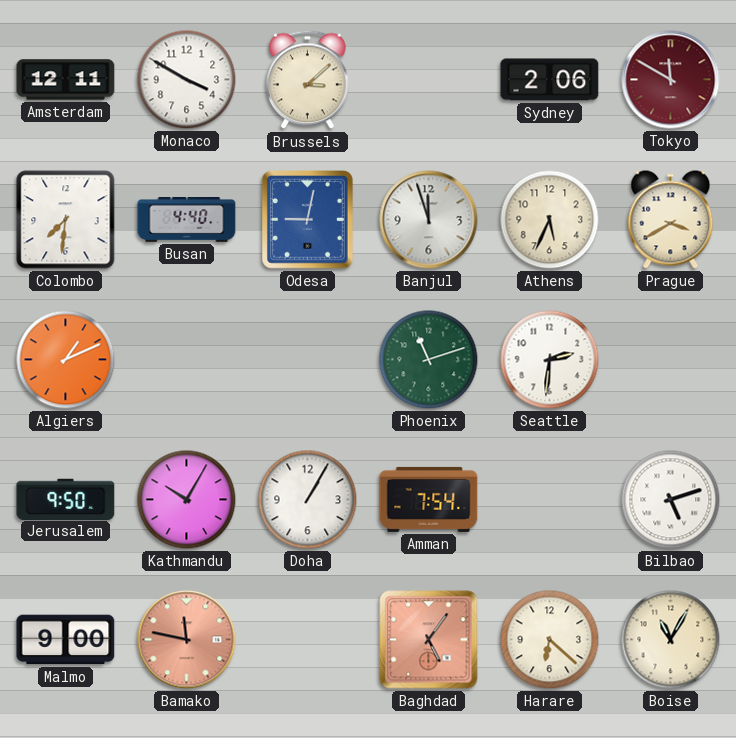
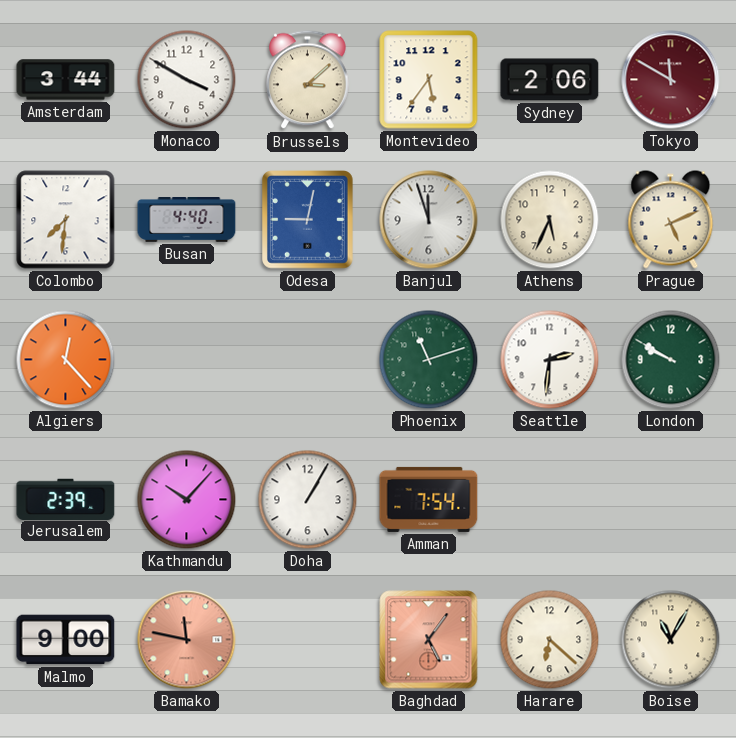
Amsterdam: 12:11 -> 3:44
Montevideo: none -> 5:36
Prague: 3:40 -> 5:11
Algiers: 1:11 -> 12:23
London: none -> 9:50
Jerusalem: 9:50 -> 2:39
Kathmandu: 10:05 -> 10:07
Bilbao: 5:12 -> none
